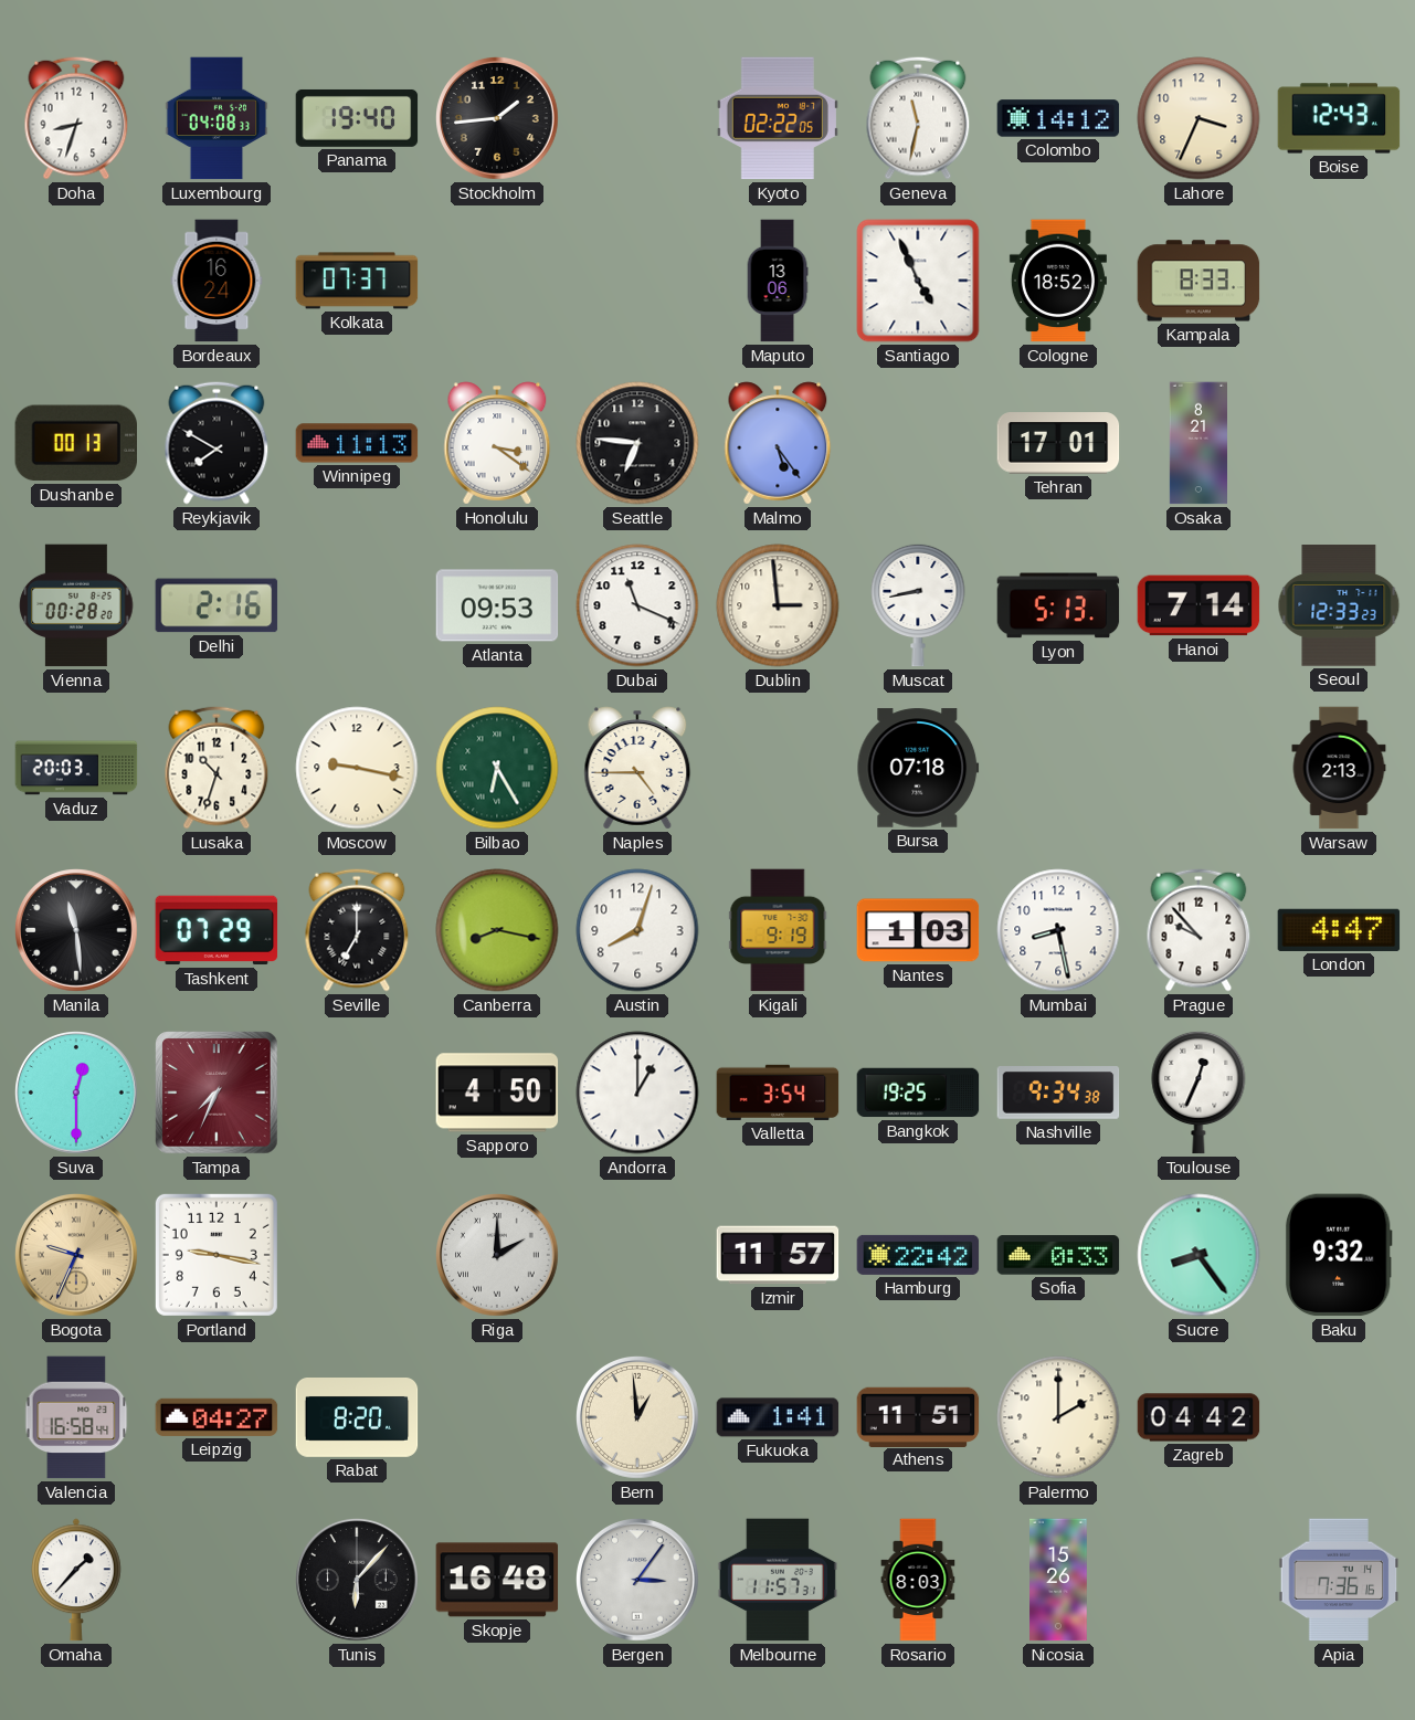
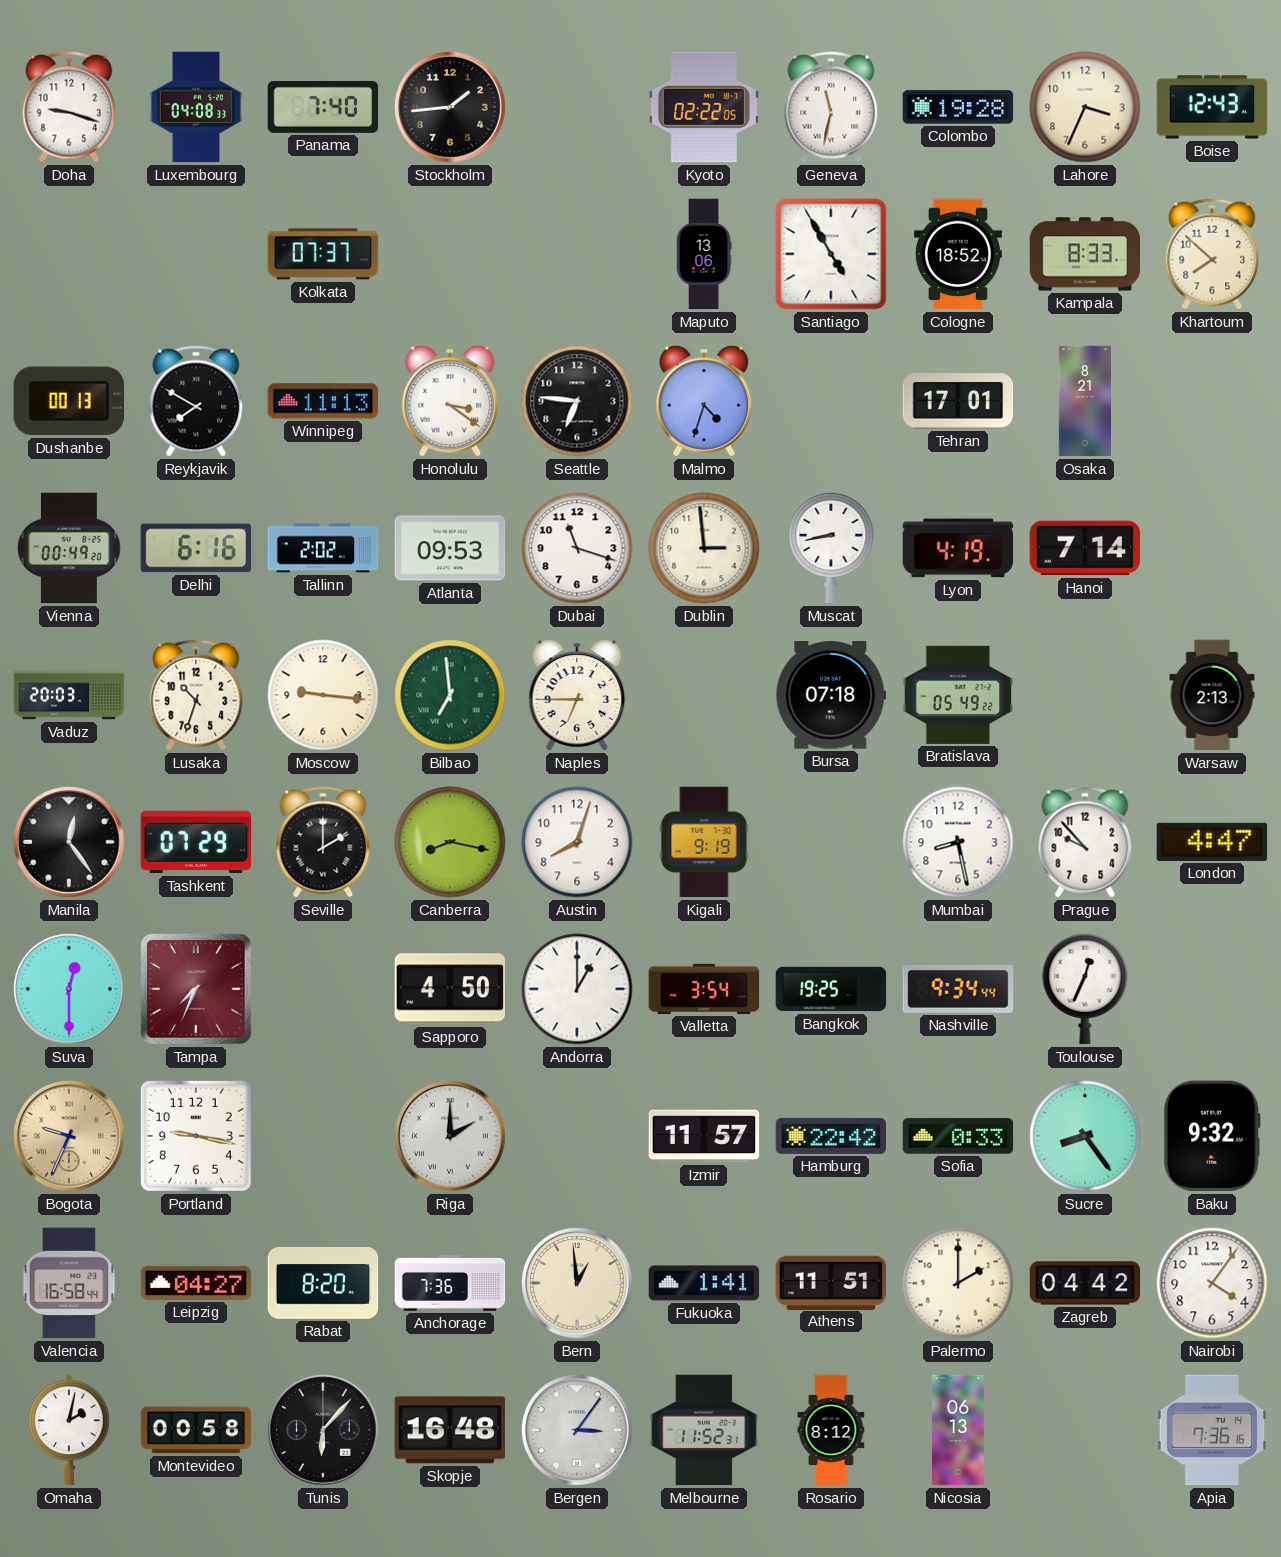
Doha: 8:33 -> 9:18
Panama: 19:40 -> 7:40
Colombo: 14:12 -> 19:28
Bordeaux: 16:24 -> none
Santiago: 4:56 -> 4:55
Khartoum: none -> 7:52
Malmo: 5:24 -> 4:33
Vienna: 00:28 -> 00:49
Delhi: 2:16 -> 6:16
Tallinn: none -> 2:02
Dubai: 11:19 -> 11:18
Lyon: 5:13 -> 4:19
Seoul: 12:33 -> none
Moscow: 9:17 -> 9:16
Bilbao: 6:25 -> 6:59
Naples: 4:45 -> 6:45
Bratislava: none -> 05:49
Manila: 11:29 -> 12:24
Seville: 7:00 -> 2:00
Nantes: 1:03 -> none
Nashville: 9:34:38 -> 9:34:44
Anchorage: none -> 7:36
Nairobi: none -> 4:06
Omaha: 1:37 -> 2:02
Montevideo: none -> 00:58
Melbourne: 11:57 -> 11:52
Rosario: 8:03 -> 8:12
Nicosia: 15:26 -> 06:13
